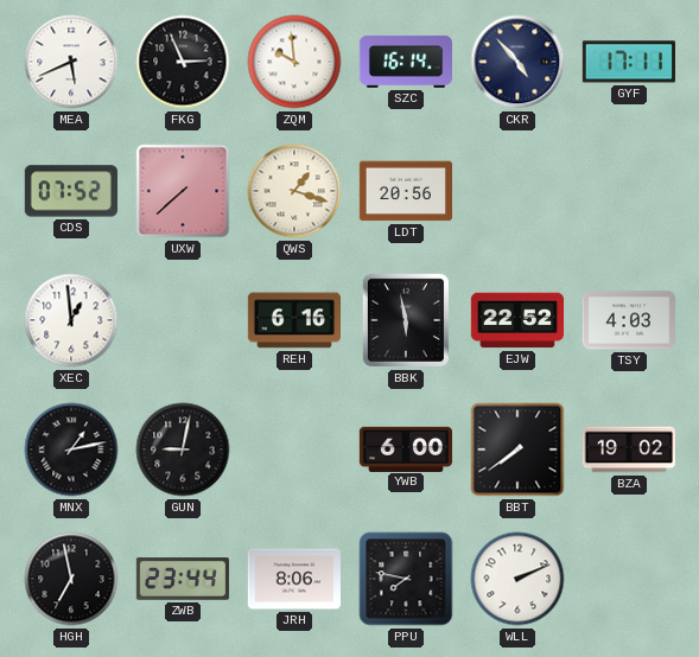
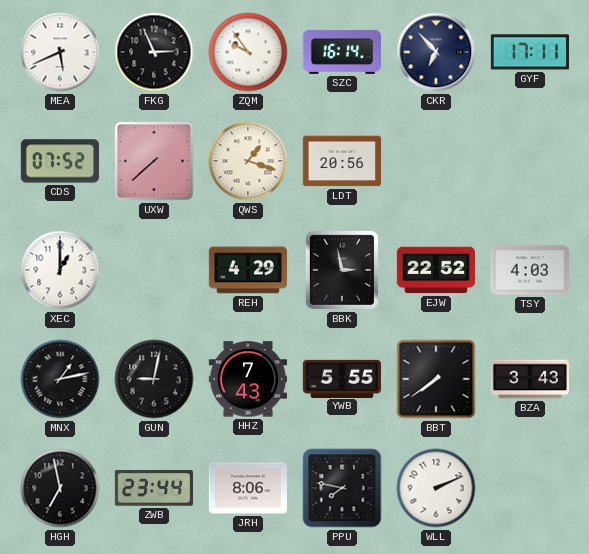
ZQM: 9:59 -> 9:54
CKR: 4:53 -> 6:53
XEC: 12:59 -> 1:00
REH: 6:16 -> 4:29
BBK: 5:58 -> 2:58
HHZ: none -> 7:43
YWB: 6:00 -> 5:55
BZA: 19:02 -> 3:43
